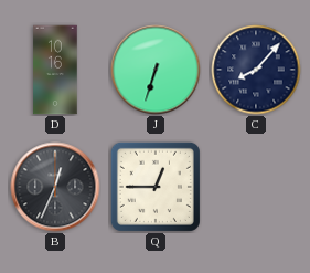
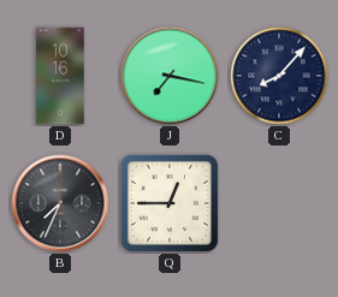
J: 6:33 -> 7:17
B: 12:34 -> 7:34
